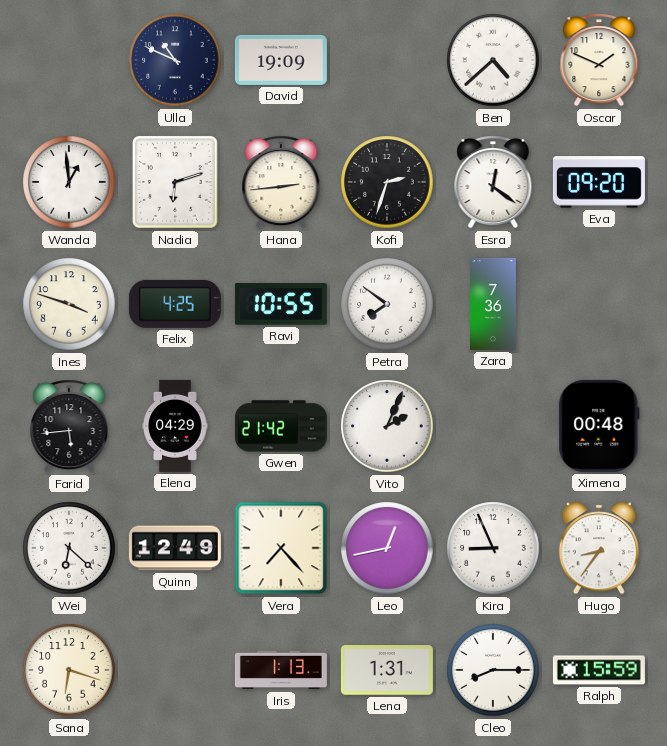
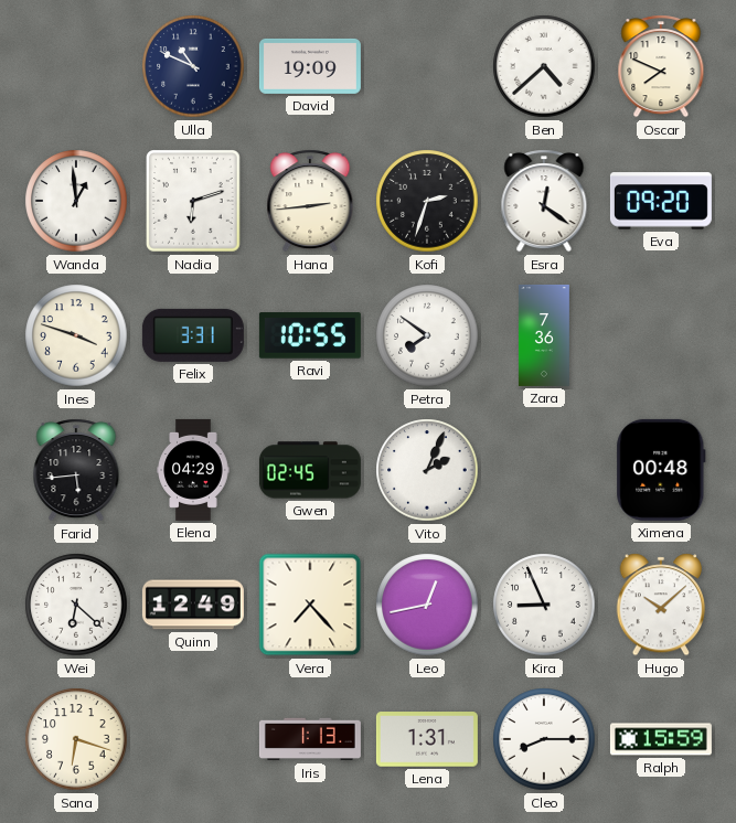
Oscar: 1:49 -> 7:49
Felix: 4:25 -> 3:31
Gwen: 21:42 -> 02:45
Hugo: 8:36 -> 10:08
